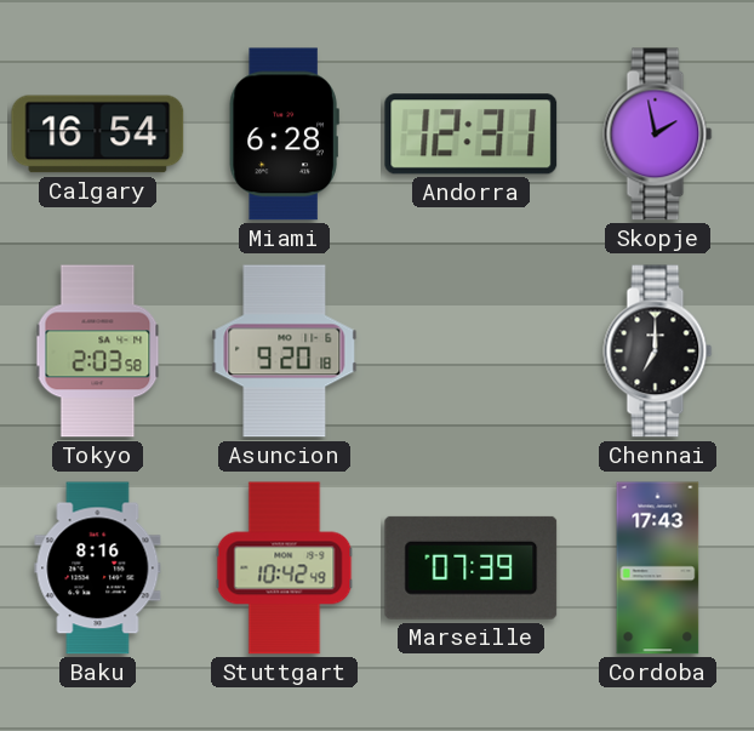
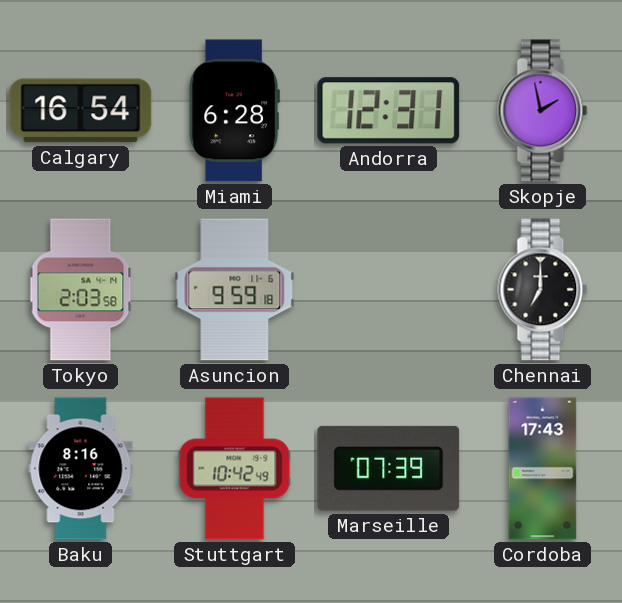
Asuncion: 9:20 -> 9:59
